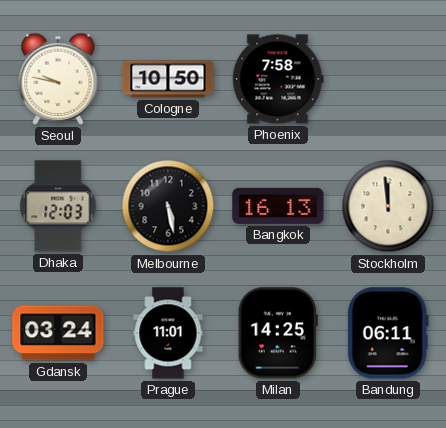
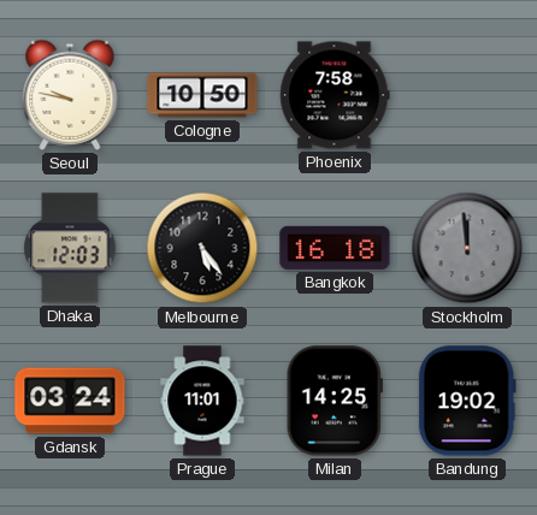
Melbourne: 5:28 -> 5:24
Bangkok: 16:13 -> 16:18
Stockholm dial: cream -> grey
Bandung: 06:11 -> 19:02
